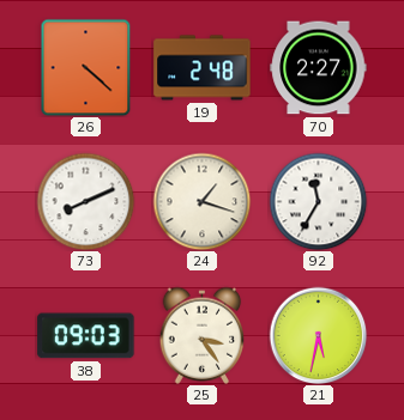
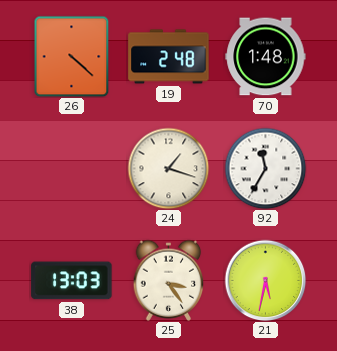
70: 2:27 -> 1:48
73: 8:11 -> none
38: 09:03 -> 13:03
